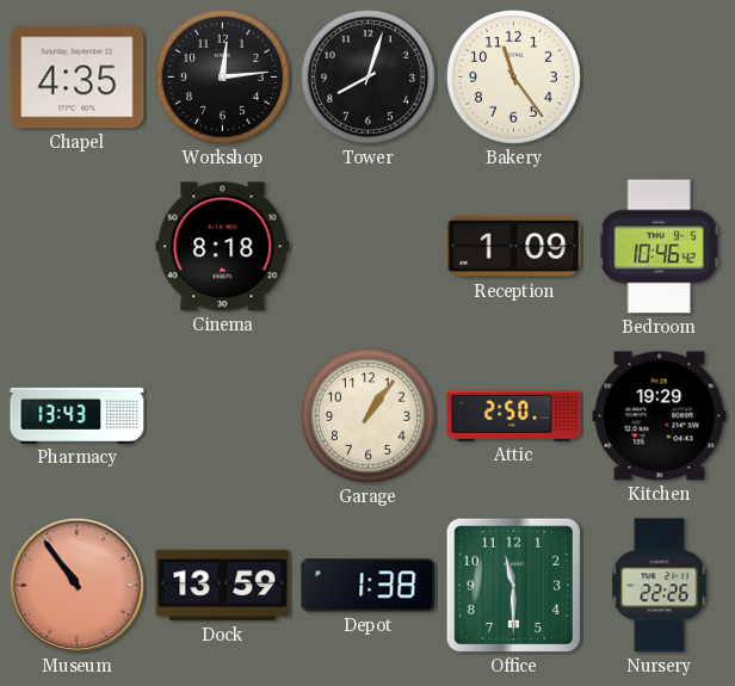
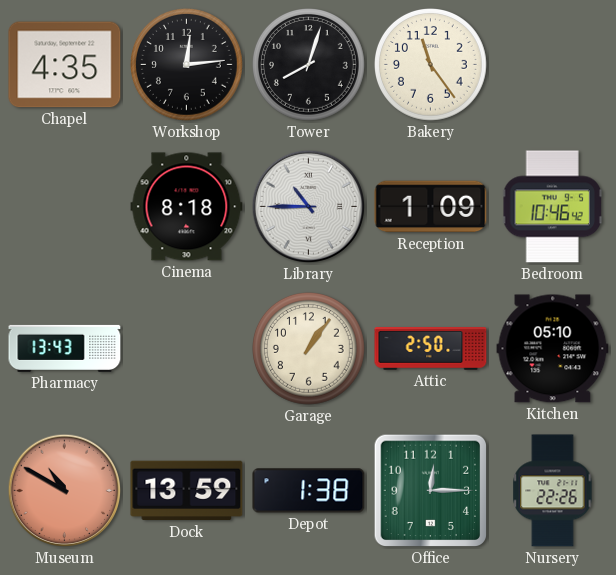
Library: none -> 10:45
Kitchen: 19:29 -> 05:10
Museum: 10:54 -> 10:50
Office: 11:30 -> 12:15
